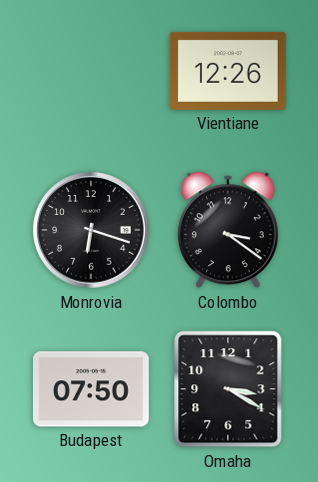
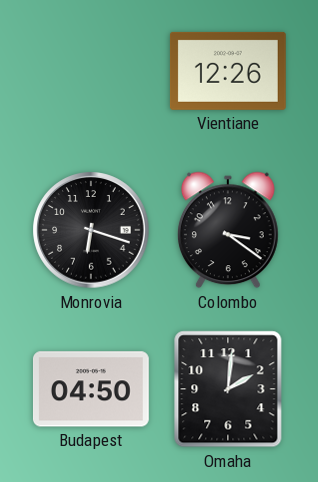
Budapest: 07:50 -> 04:50
Omaha: 3:20 -> 2:01
